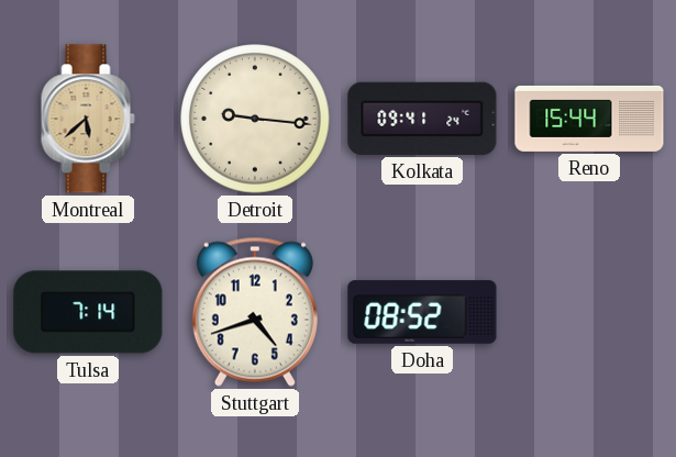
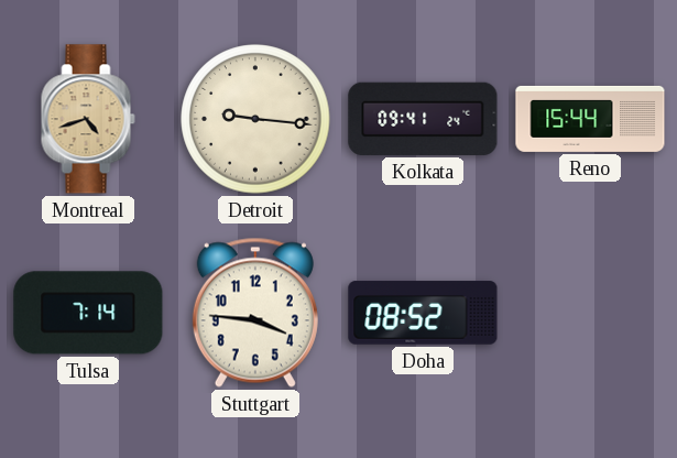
Montreal: 5:38 -> 4:42
Stuttgart: 4:42 -> 3:46
